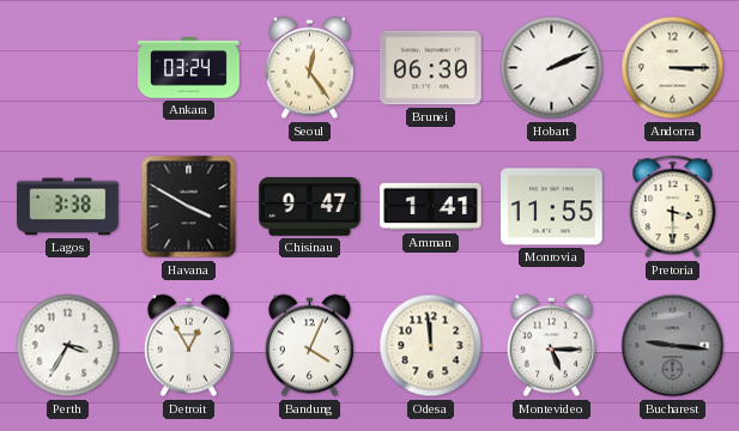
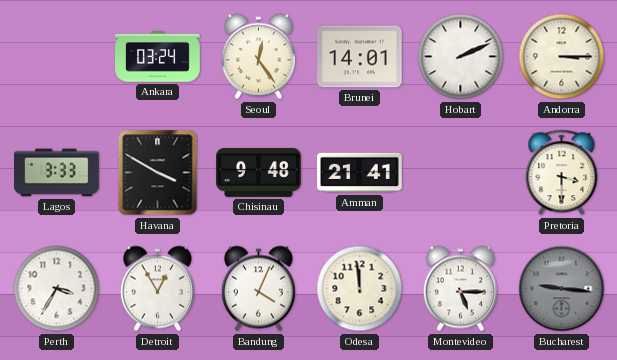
Brunei: 06:30 -> 14:01
Lagos: 3:38 -> 3:33
Chisinau: 9:47 -> 9:48
Amman: 1:41 -> 21:41
Monrovia: 11:55 -> none
